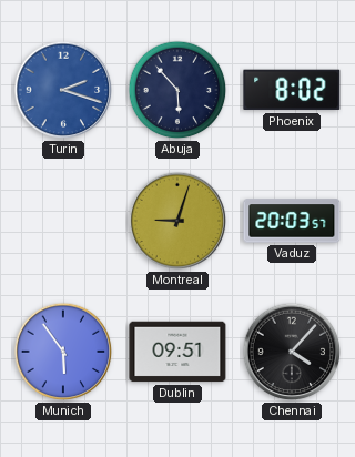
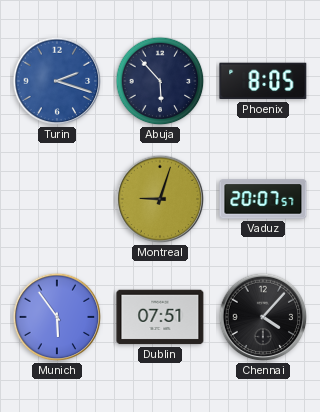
Phoenix: 8:02 -> 8:05
Vaduz: 20:03 -> 20:07
Dublin: 09:51 -> 07:51
